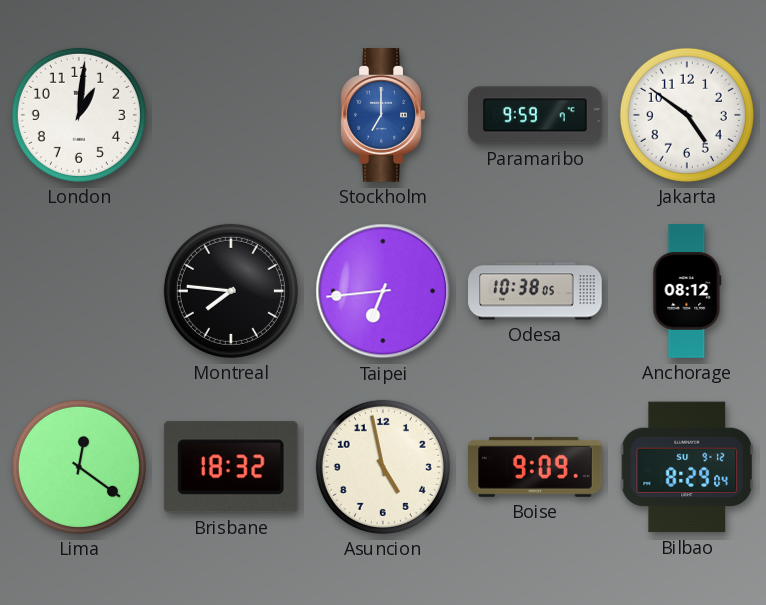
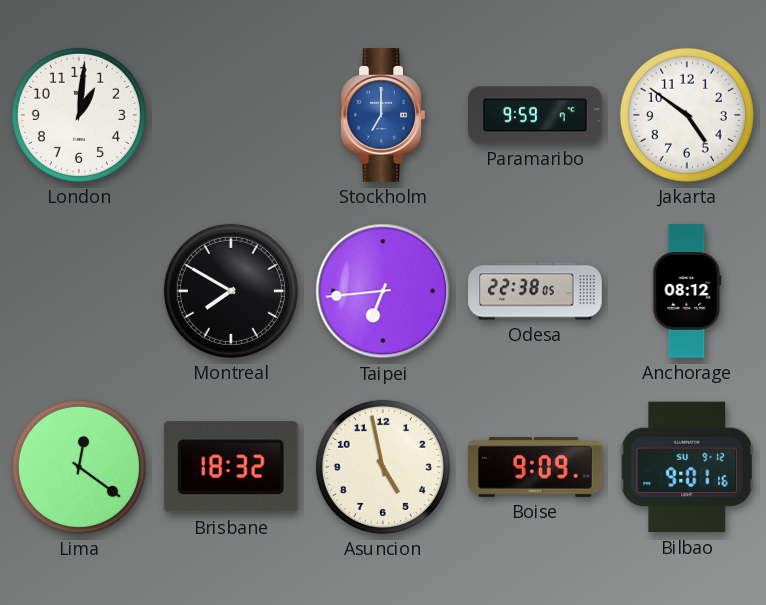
Montreal: 7:46 -> 7:50
Odesa: 10:38 -> 22:38
Bilbao: 8:29 -> 9:01
